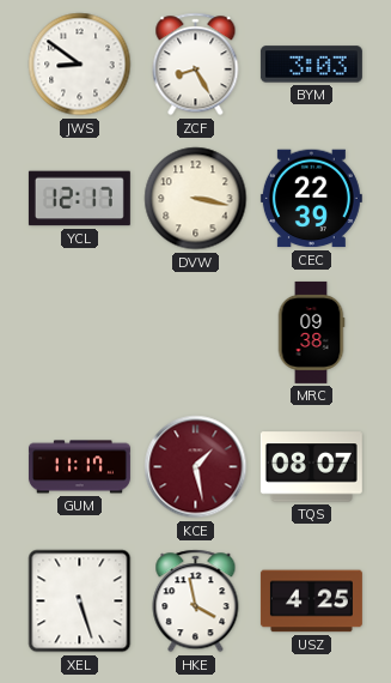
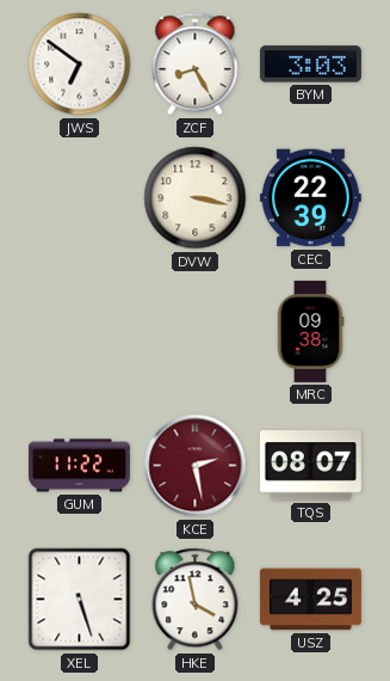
JWS: 8:51 -> 6:51
YCL: 12:17 -> none
GUM: 11:17 -> 11:22
KCE: 1:28 -> 2:28
